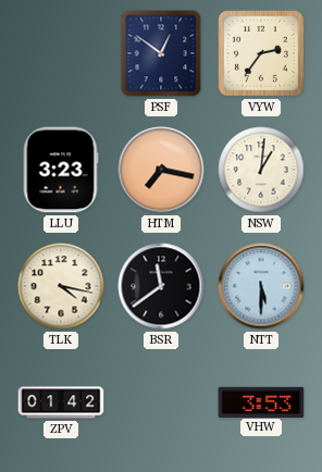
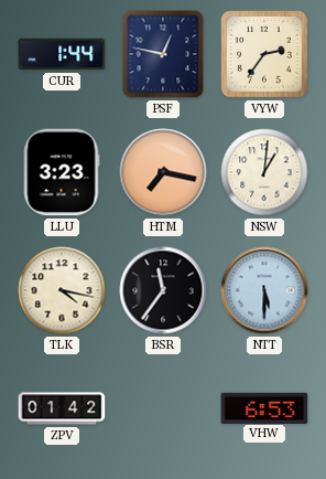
CUR: none -> 1:44
PSF: 12:51 -> 12:47
BSR: 11:39 -> 11:36
VHW: 3:53 -> 6:53
